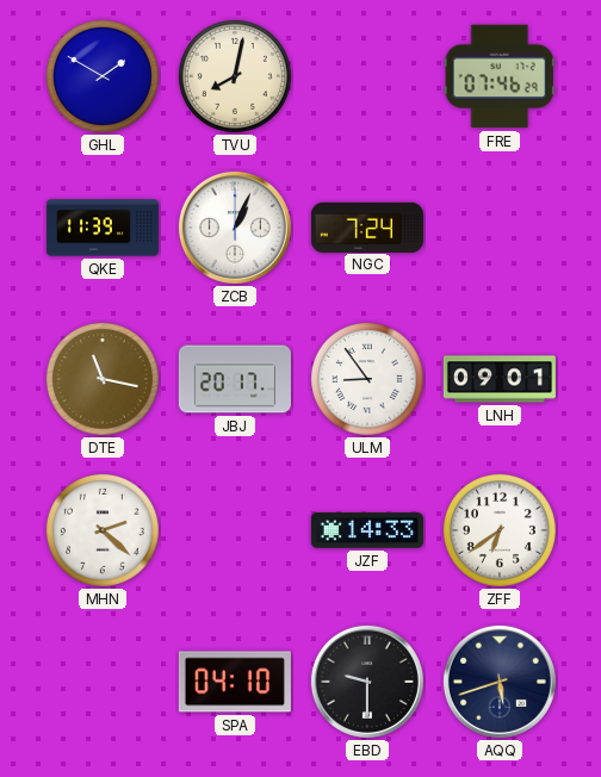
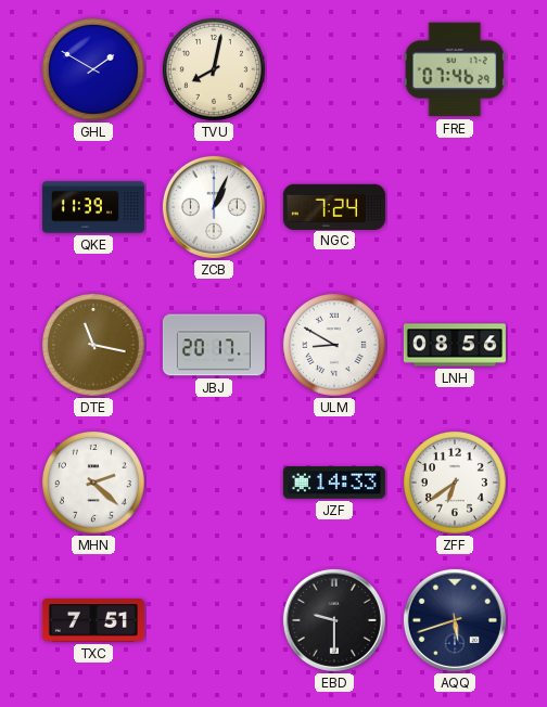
ULM: 8:54 -> 8:50
LNH: 09:01 -> 08:56
TXC: none -> 7:51
SPA: 04:10 -> none
